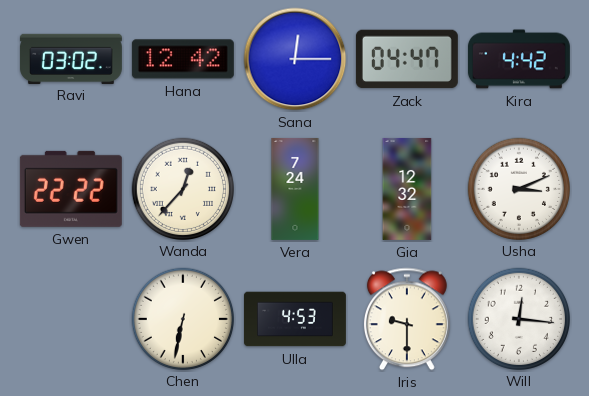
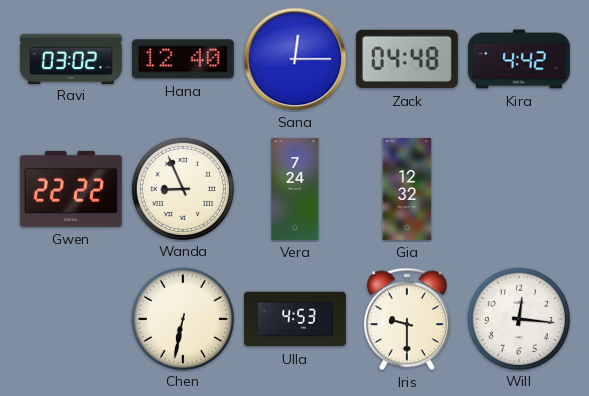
Hana: 12:42 -> 12:40
Zack: 04:47 -> 04:48
Wanda: 12:37 -> 8:56
Usha: 3:11 -> none
